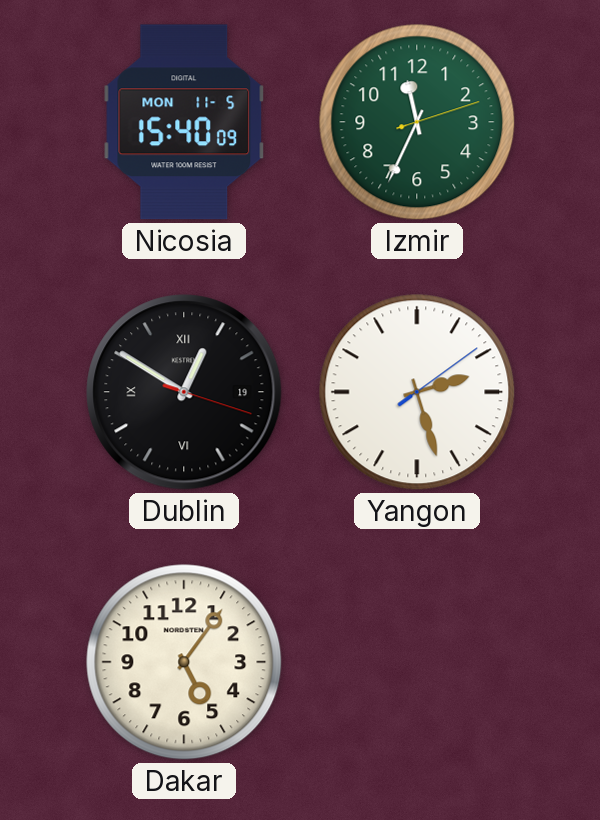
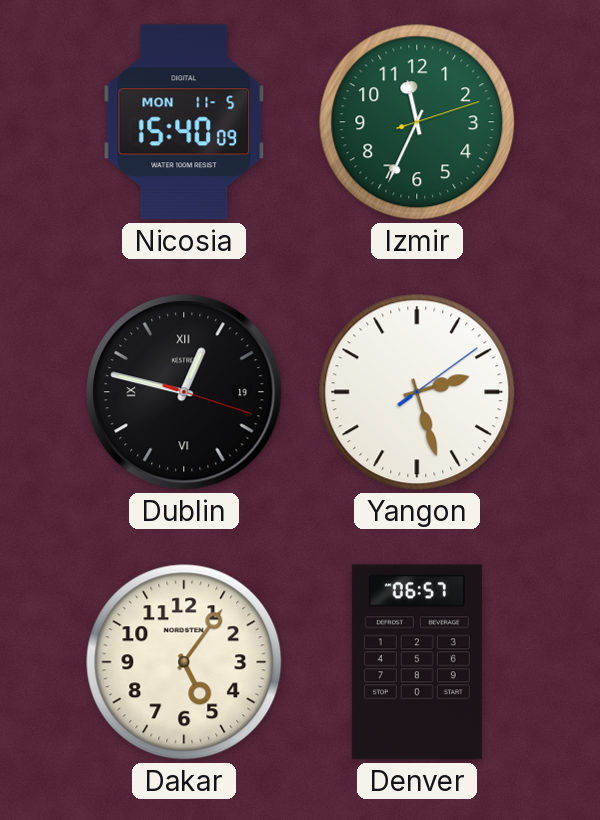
Dublin: 12:50 -> 12:47
Denver: none -> 06:57
